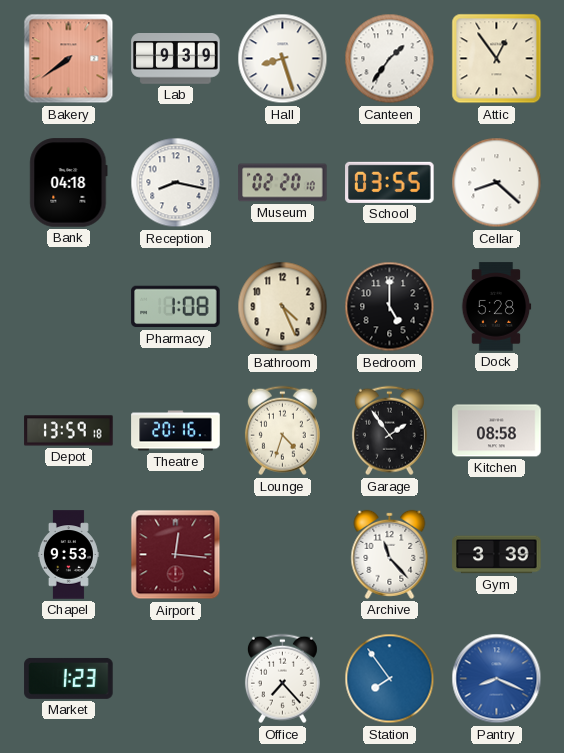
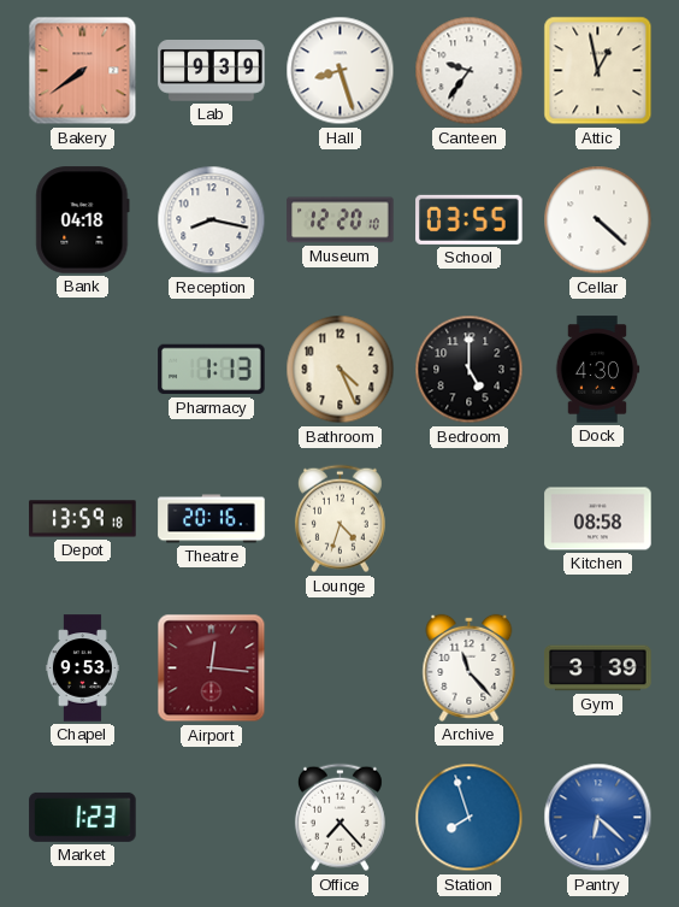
Canteen: 1:36 -> 9:36
Attic: 12:54 -> 12:58
Museum: 02:20 -> 12:20
Cellar: 8:22 -> 4:22
Pharmacy: 1:08 -> 1:13
Dock: 5:28 -> 4:30
Garage: 1:54 -> none
Station: 7:54 -> 7:57
Pantry: 8:19 -> 6:22
